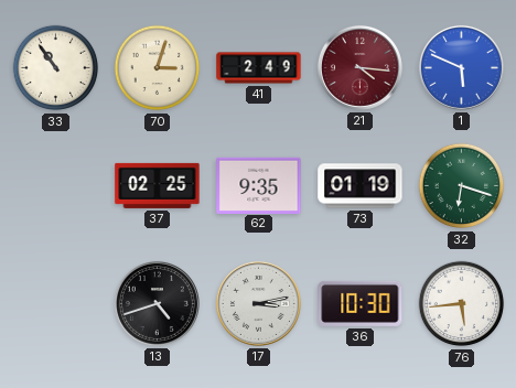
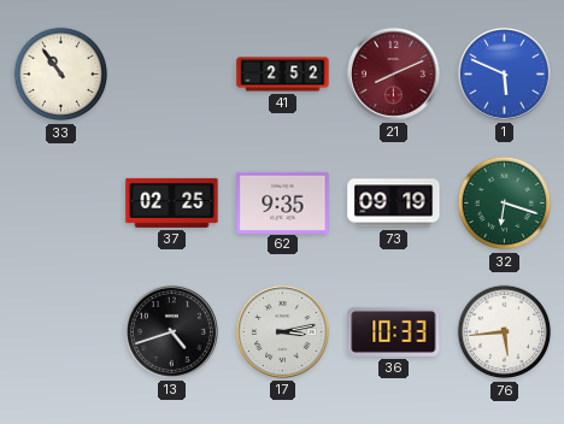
70: 3:03 -> none
41: 2:49 -> 2:52
21: 4:16 -> 8:11
73: 01:19 -> 09:19
36: 10:30 -> 10:33
